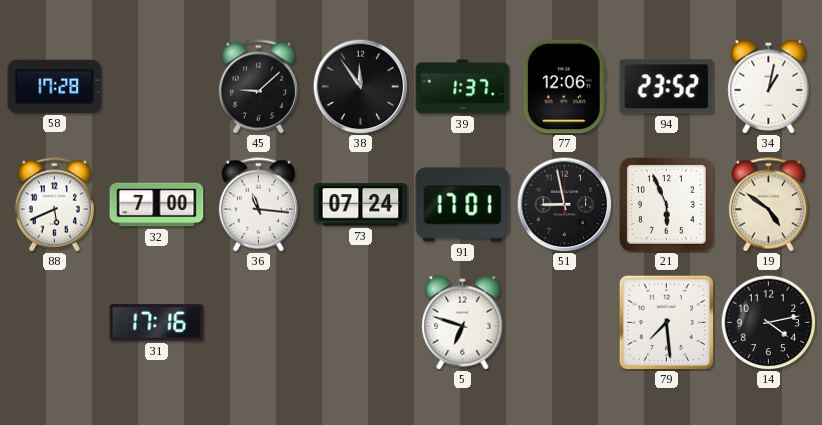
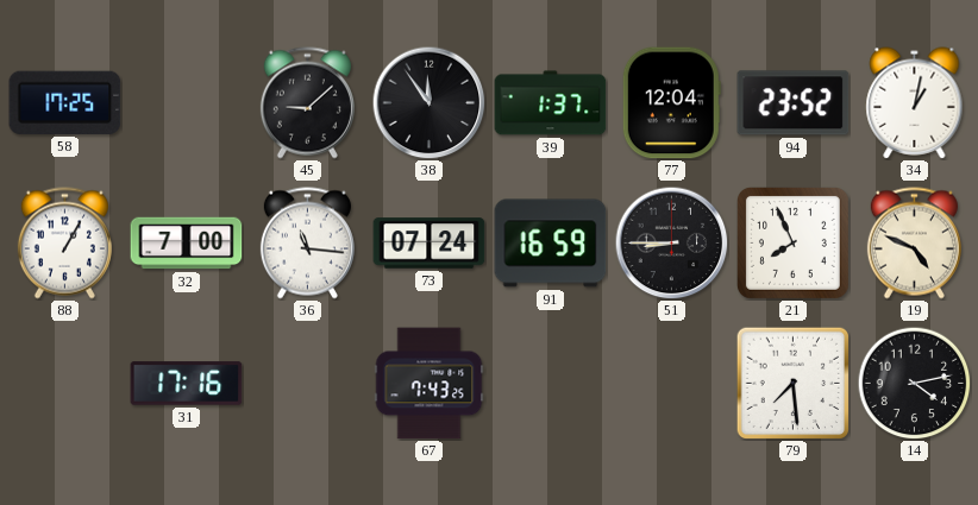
58: 17:28 -> 17:25
77: 12:06 -> 12:04
88: 5:41 -> 1:05
91: 17:01 -> 16:59
51: 8:58 -> 8:45
21: 5:56 -> 7:56
19: 4:51 -> 4:49
67: none -> 7:43
5: 6:48 -> none
